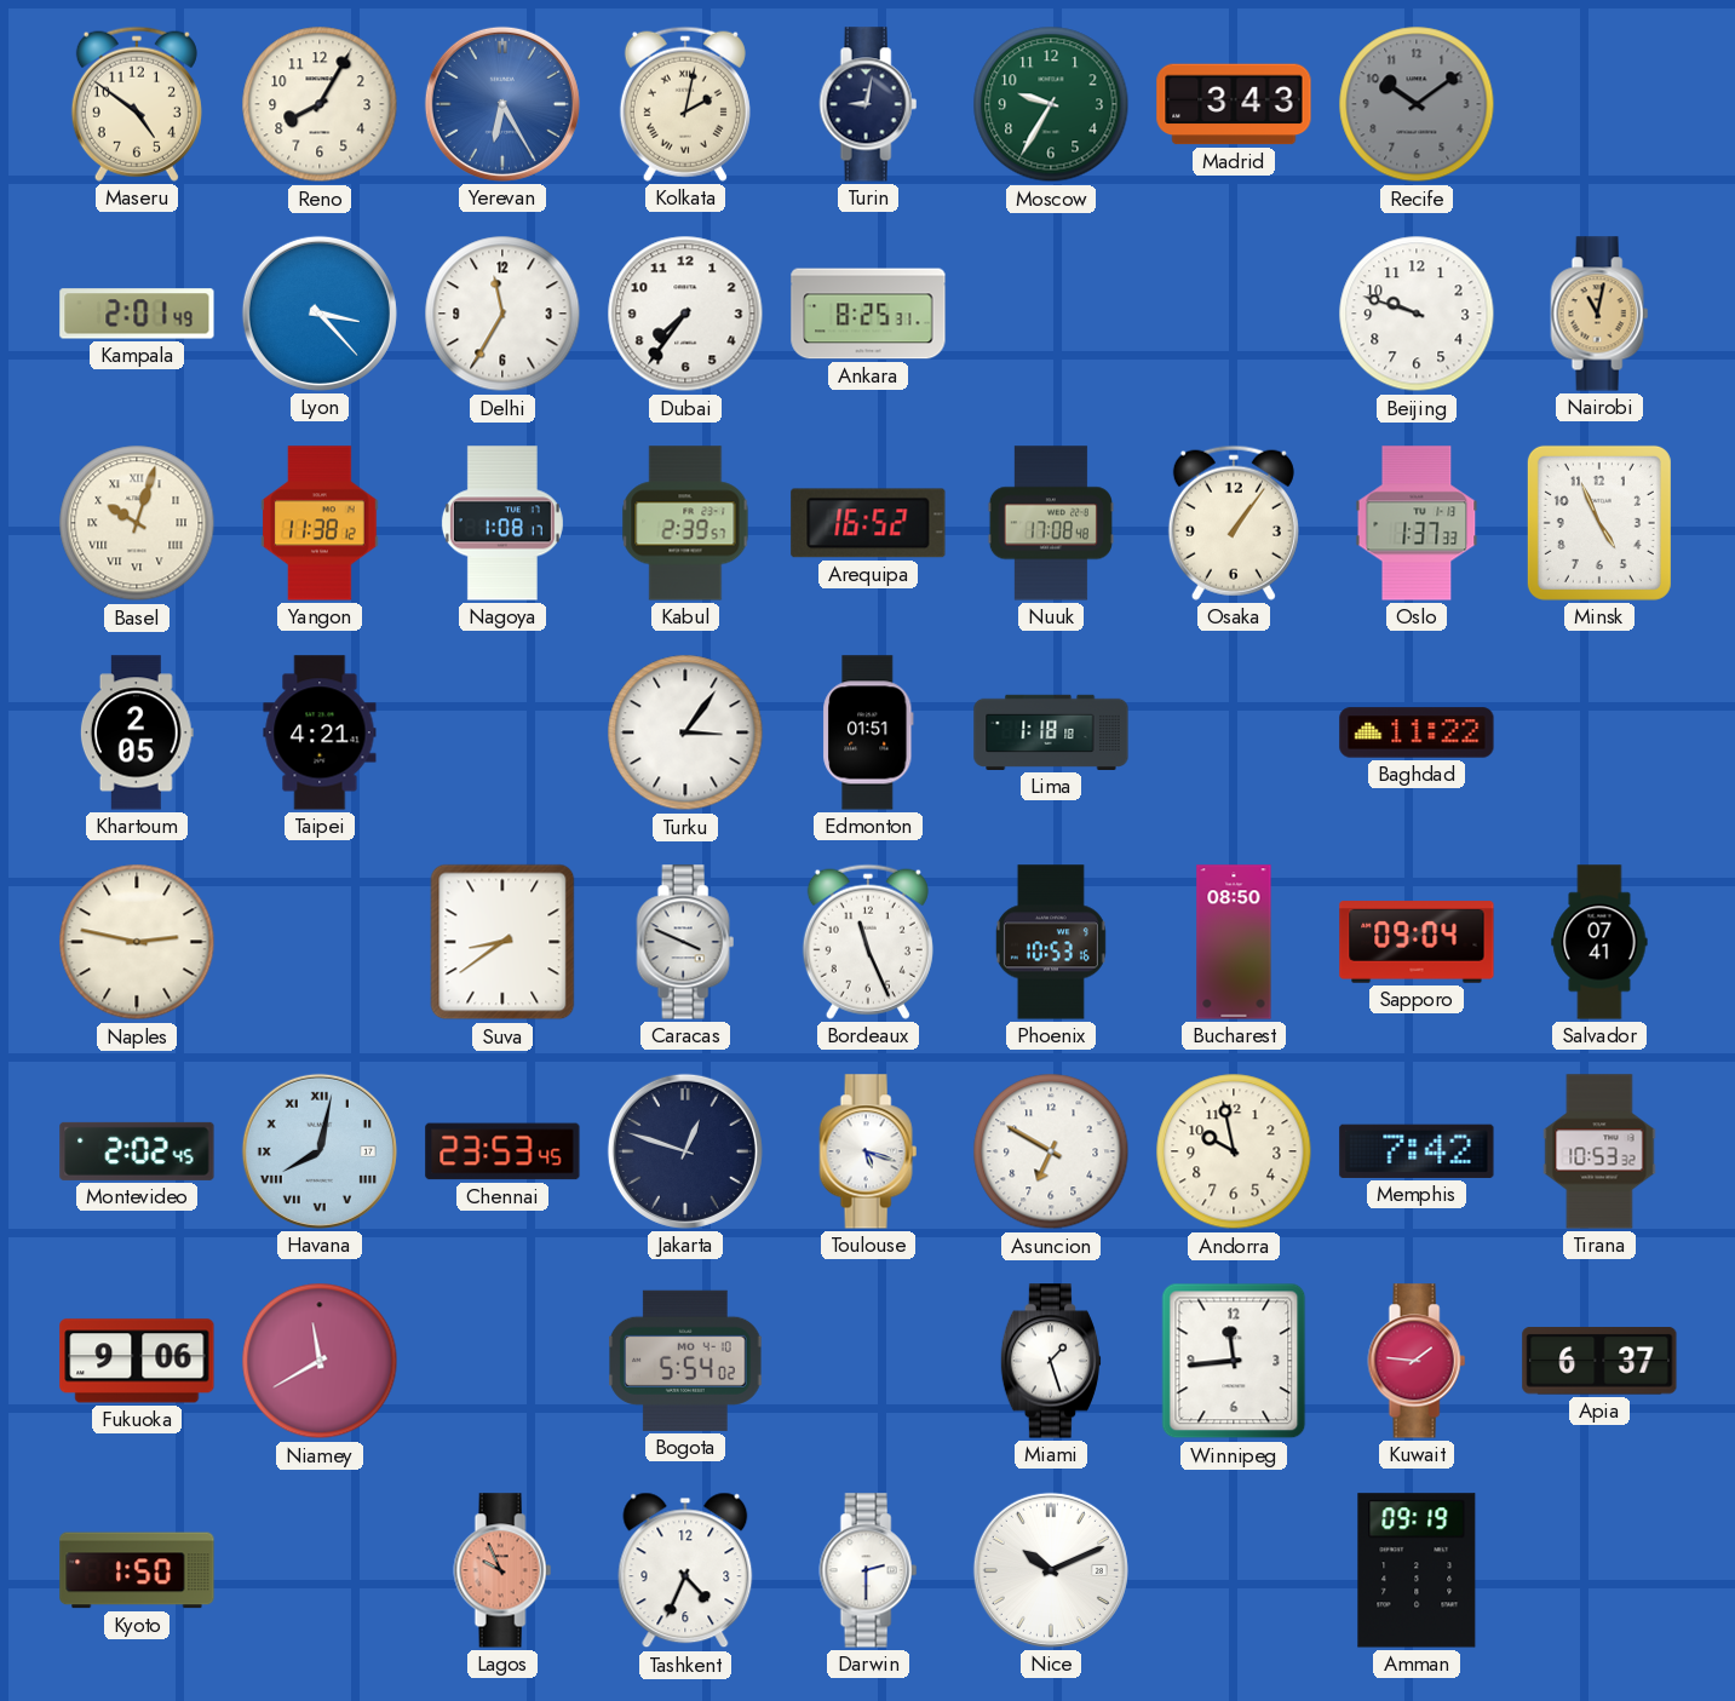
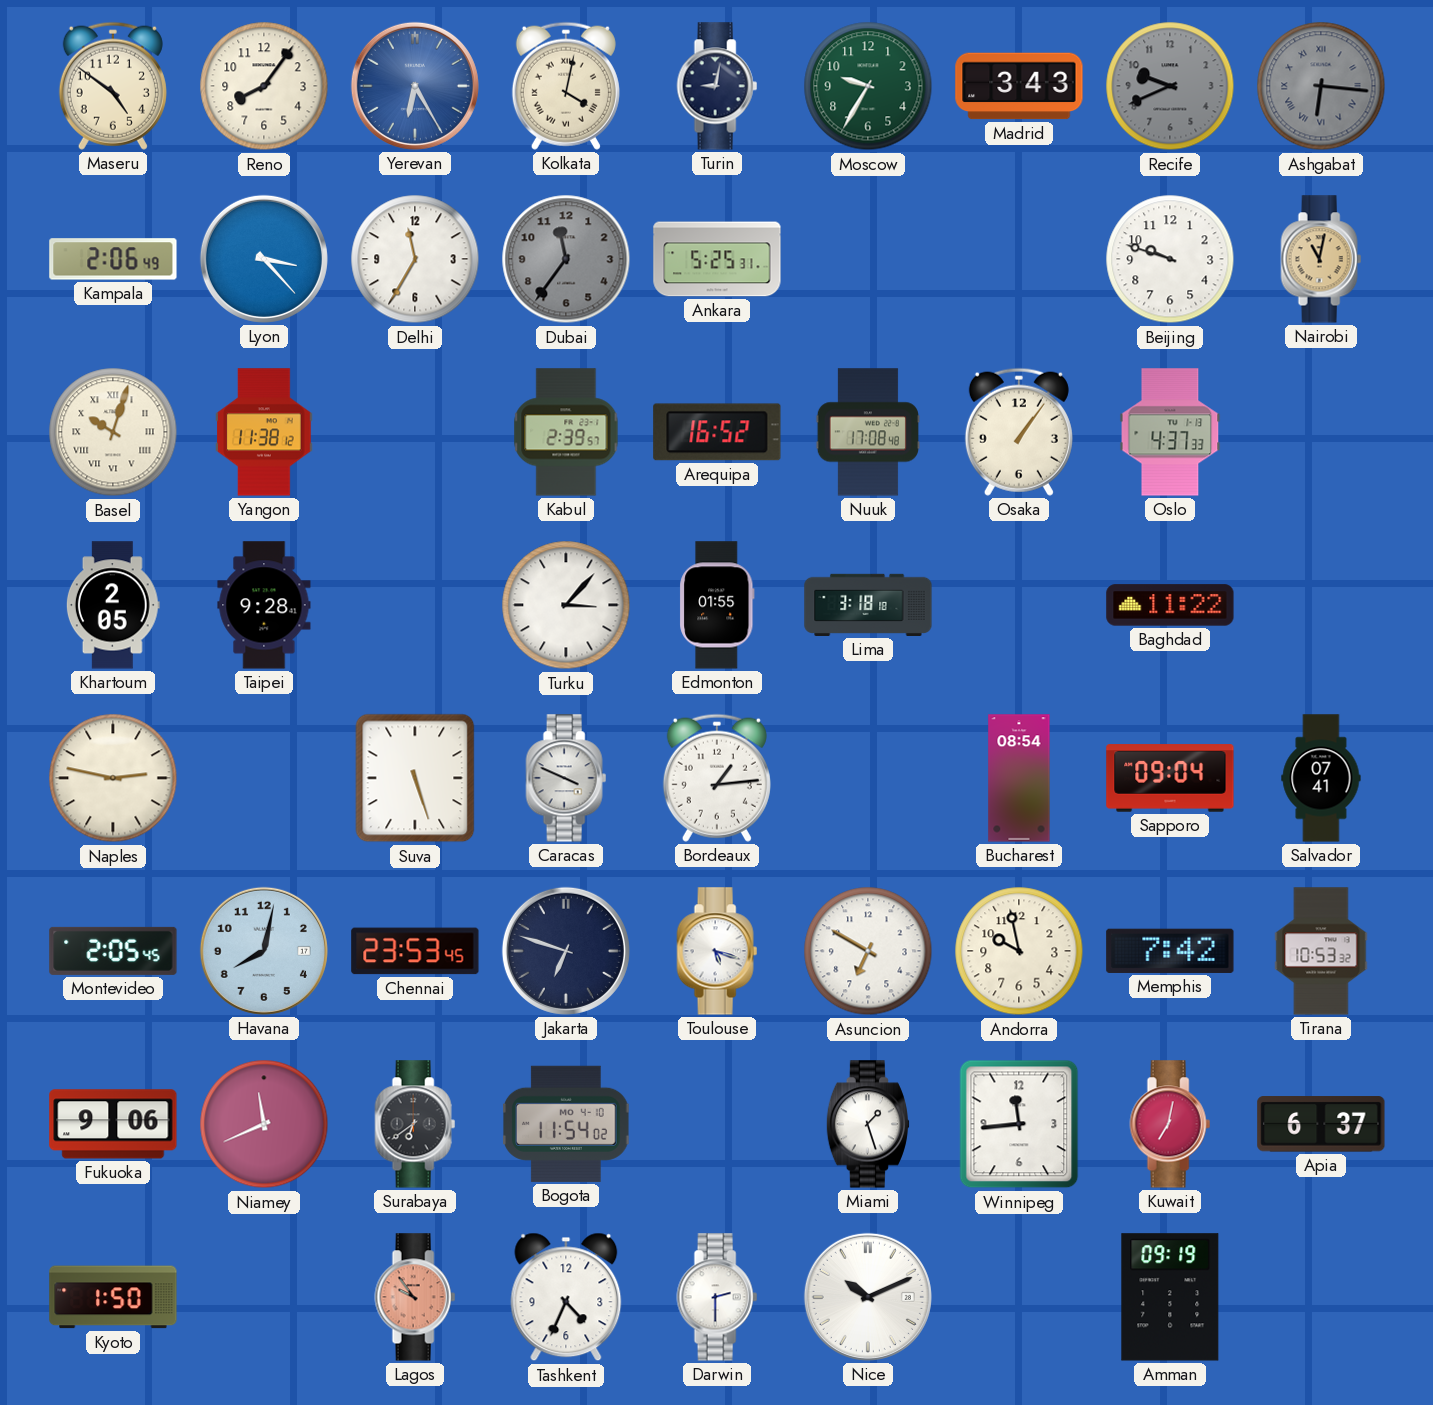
Reno: 8:05 -> 8:06
Kolkata: 2:02 -> 4:02
Recife: 10:09 -> 9:41
Ashgabat: none -> 6:16
Kampala: 2:01 -> 2:06
Dubai: 7:36 -> 11:36
Dubai dial: white -> grey
Ankara: 8:25 -> 5:25
Nagoya: 1:08 -> none
Oslo: 1:37 -> 4:37
Minsk: 4:56 -> none
Taipei: 4:21 -> 9:28
Turku: 3:06 -> 3:07
Edmonton: 01:51 -> 01:55
Lima: 1:18 -> 3:18
Suva: 8:39 -> 5:27
Bordeaux: 11:26 -> 1:14
Phoenix: 10:53 -> none
Bucharest: 08:50 -> 08:54
Montevideo: 2:02 -> 2:05
Havana numerals: Roman -> Arabic
Jakarta: 12:48 -> 6:48
Niamey: 11:40 -> 11:41
Surabaya: none -> 6:39
Bogota: 5:54 -> 11:54
Kuwait: 1:46 -> 7:02
Lagos: 9:56 -> 9:54
